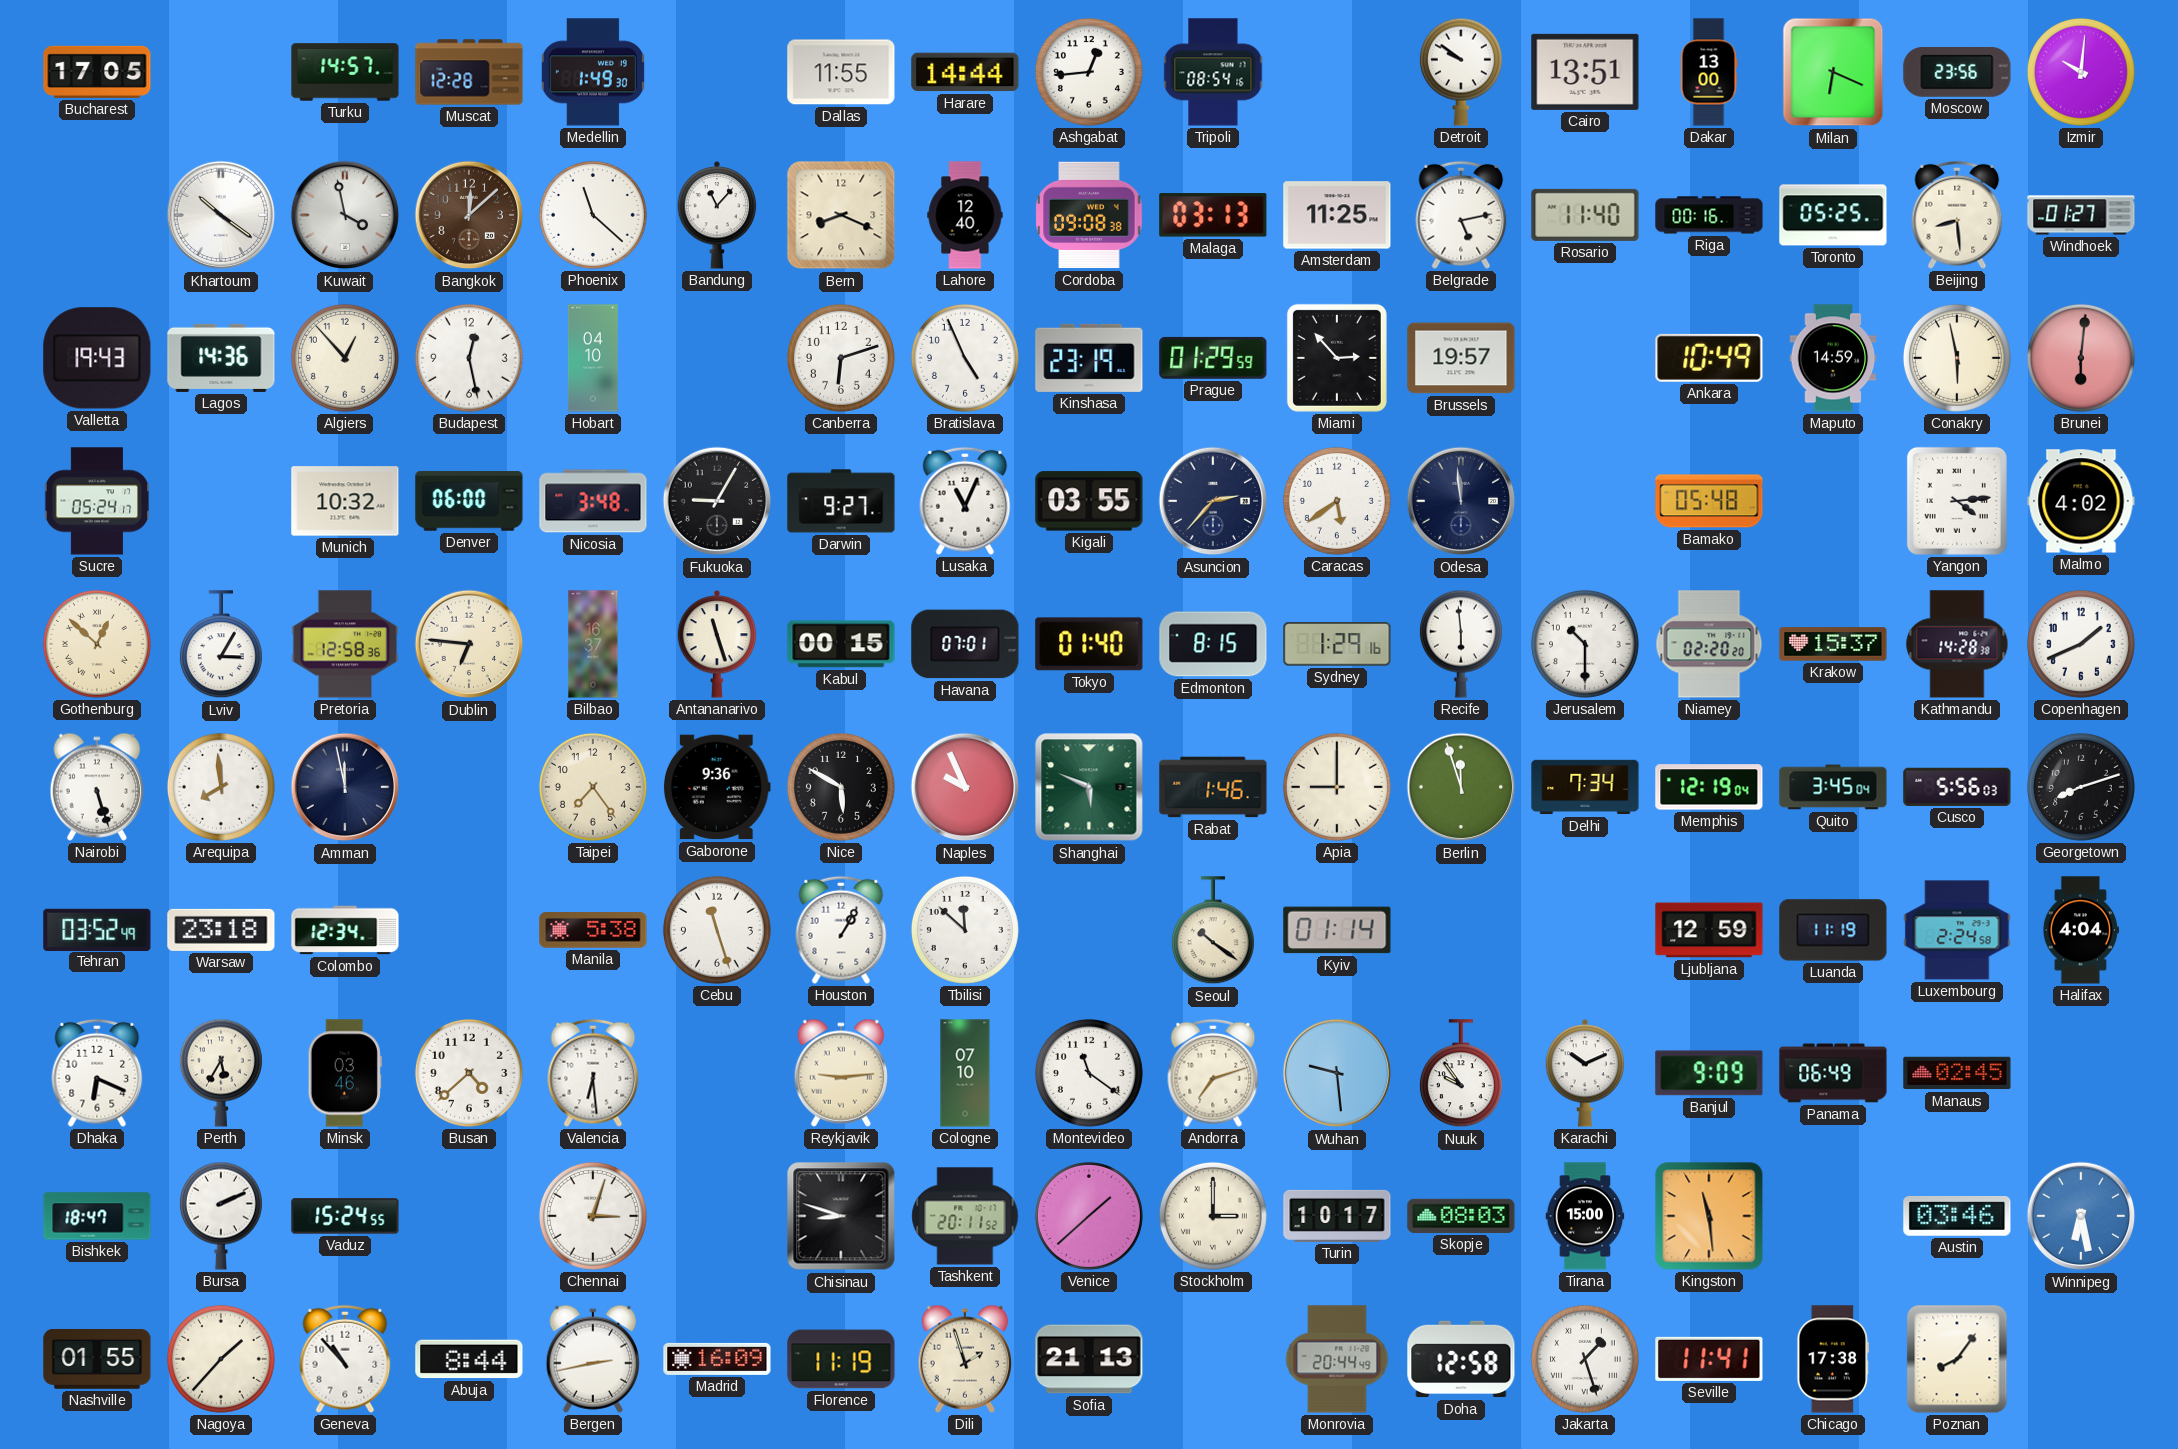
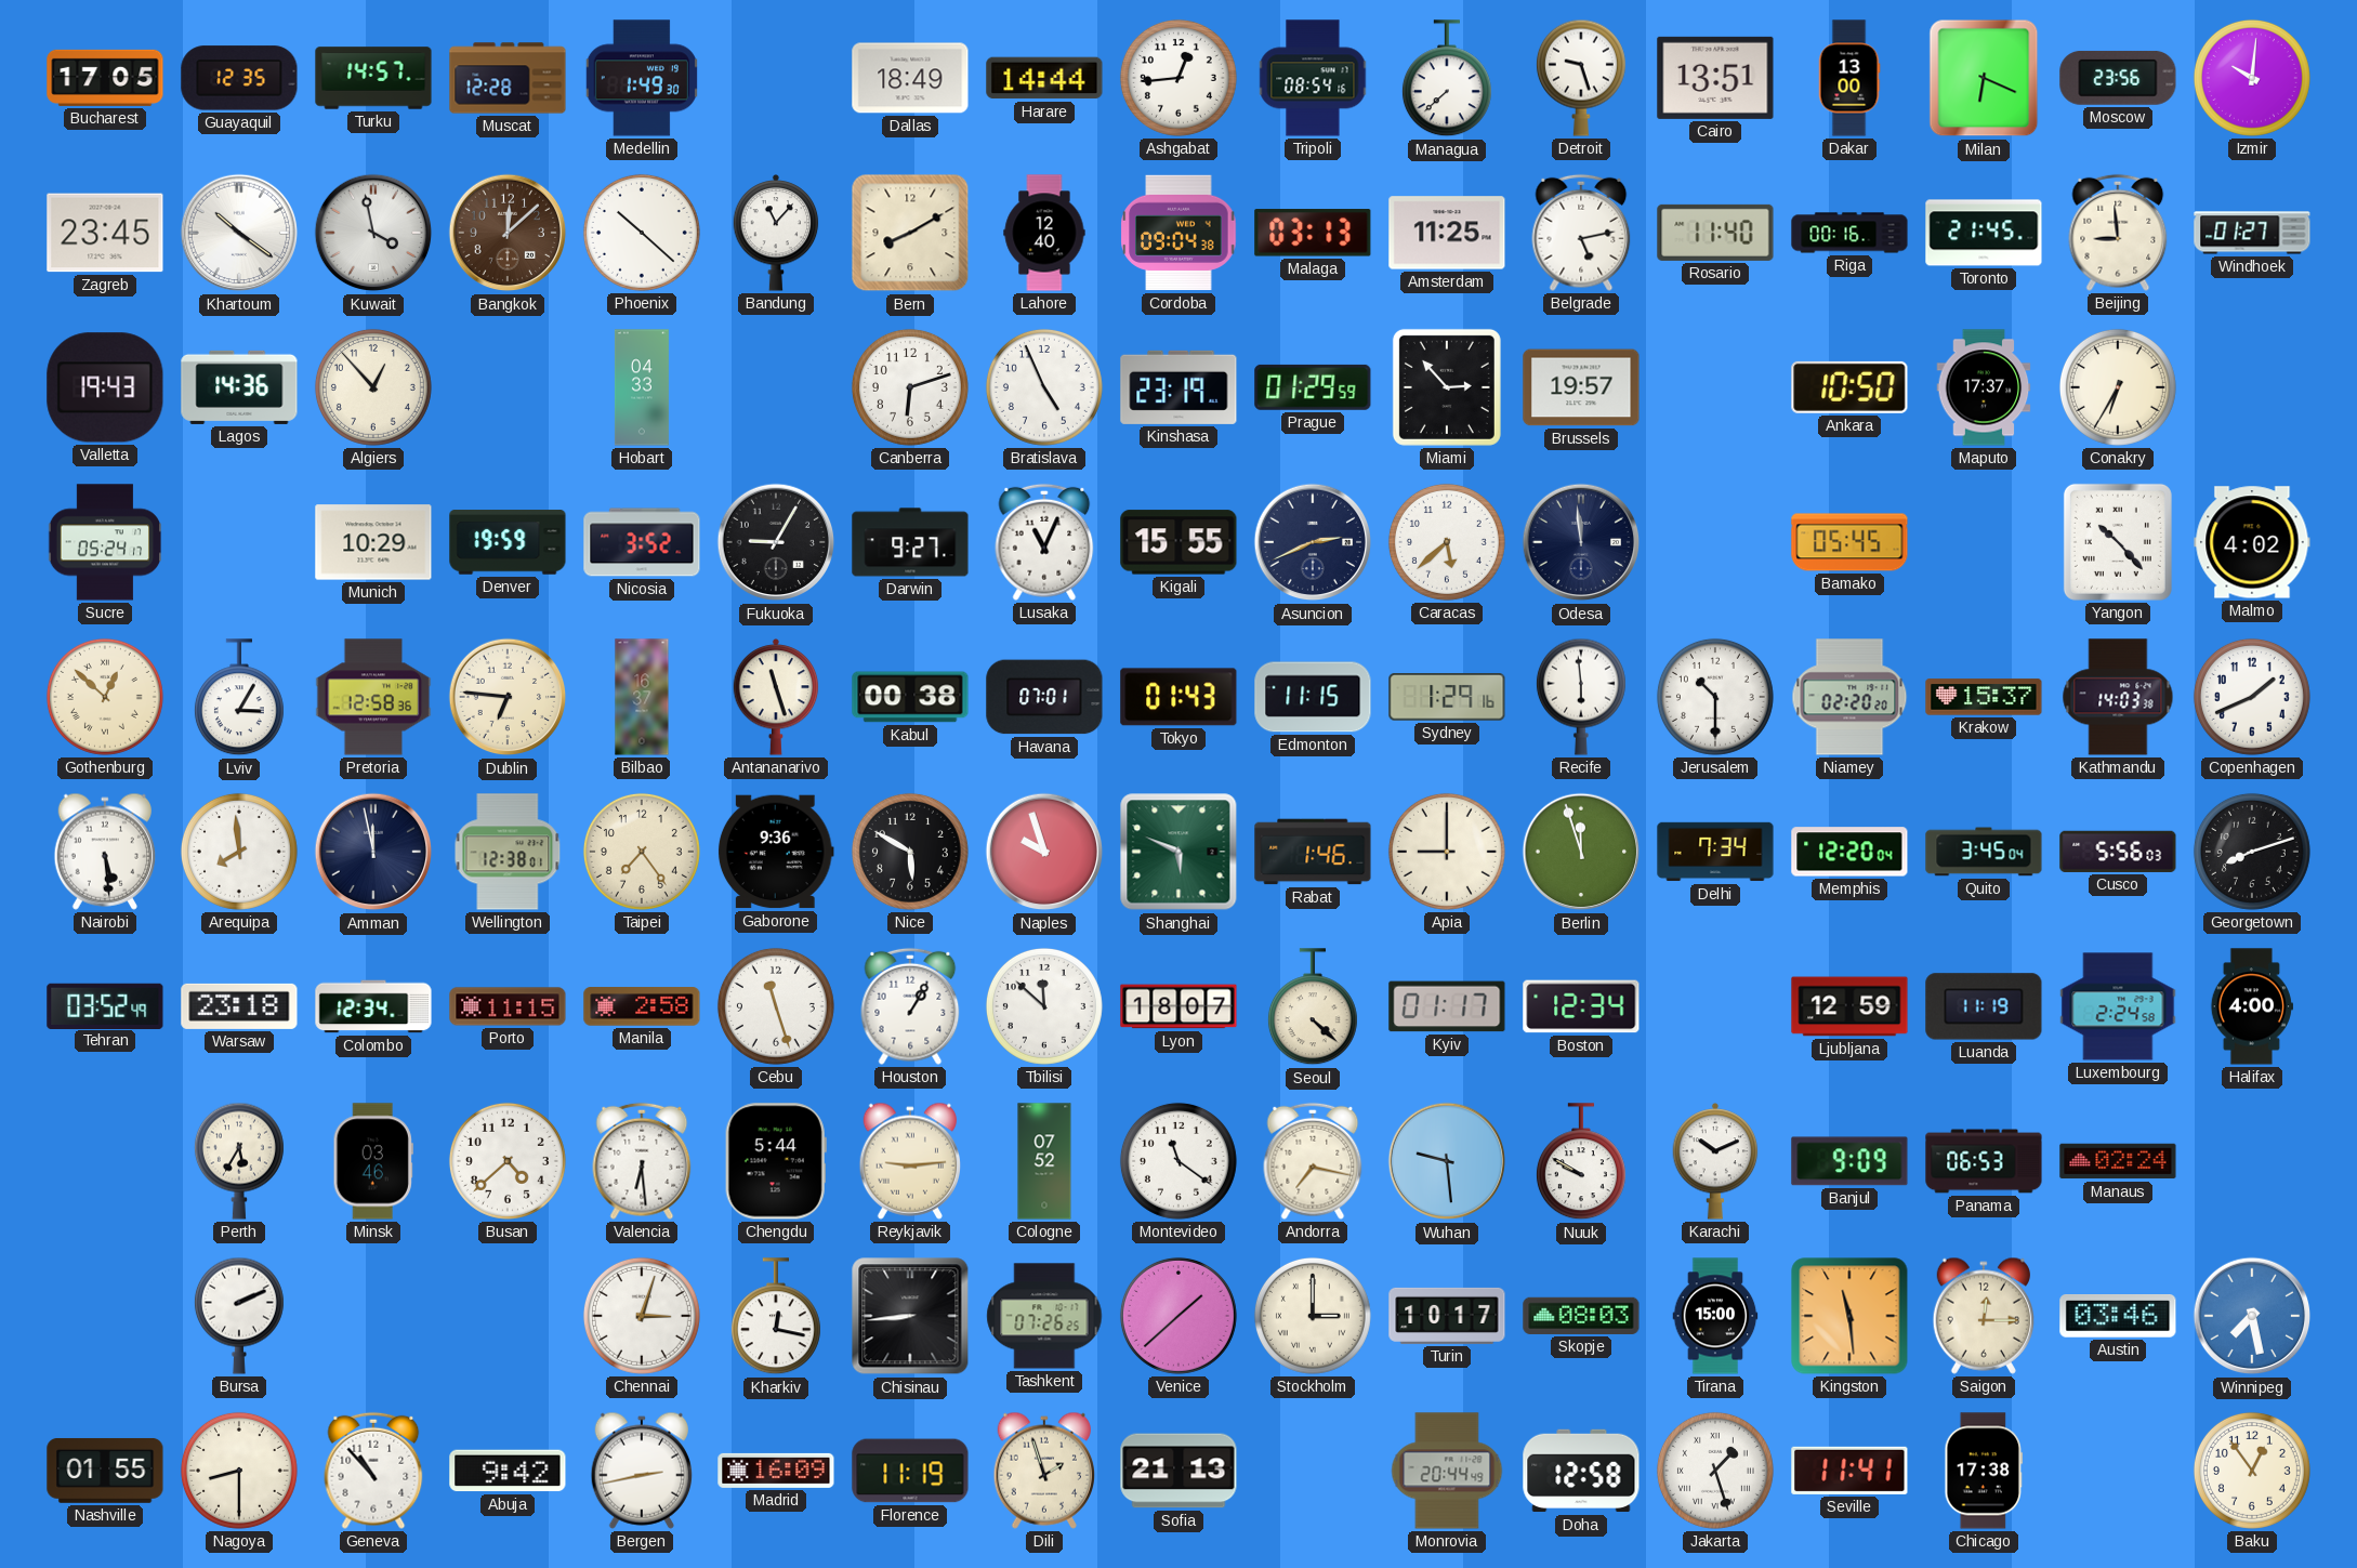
Guayaquil: none -> 12:35
Dallas: 11:55 -> 18:49
Managua: none -> 7:38
Detroit: 9:51 -> 9:27
Zagreb: none -> 23:45
Phoenix: 11:22 -> 10:22
Bern: 8:19 -> 8:10
Cordoba: 09:08 -> 09:04
Toronto: 05:25 -> 21:45
Beijing: 8:29 -> 8:59
Budapest: 12:28 -> none
Hobart: 04:10 -> 04:33
Ankara: 10:49 -> 10:50
Maputo: 14:59 -> 17:37
Conakry: 5:58 -> 6:35
Brunei: 6:01 -> none
Munich: 10:32 -> 10:29
Denver: 06:00 -> 19:59
Nicosia: 3:48 -> 3:52
Kigali: 03:55 -> 15:55
Asuncion: 2:37 -> 2:41
Caracas: 5:39 -> 5:38
Bamako: 05:48 -> 05:45
Yangon: 4:14 -> 10:23
Kabul: 00:15 -> 00:38
Tokyo: 01:40 -> 01:43
Edmonton: 8:15 -> 11:15
Kathmandu: 14:28 -> 14:03
Nairobi: 5:27 -> 5:29
Wellington: none -> 12:38
Naples: 9:56 -> 9:57
Memphis: 12:19 -> 12:20
Porto: none -> 11:15
Manila: 5:38 -> 2:58
Lyon: none -> 18:07
Seoul: 10:21 -> 4:22
Kyiv: 01:14 -> 01:17
Boston: none -> 12:34
Halifax: 4:04 -> 4:00
Dhaka: 6:19 -> none
Chengdu: none -> 5:44
Cologne: 07:10 -> 07:52
Andorra: 7:12 -> 7:17
Nuuk: 9:54 -> 9:50
Panama: 06:49 -> 06:53
Manaus: 02:45 -> 02:24
Bishkek: 18:47 -> none
Vaduz: 15:24 -> none
Kharkiv: none -> 12:17
Chisinau: 8:48 -> 8:44
Tashkent: 20:11 -> 07:26
Saigon: none -> 12:15
Winnipeg: 6:28 -> 7:28
Nagoya: 1:37 -> 8:30
Abuja: 8:44 -> 9:42
Poznan: 8:06 -> none
Baku: none -> 12:54
